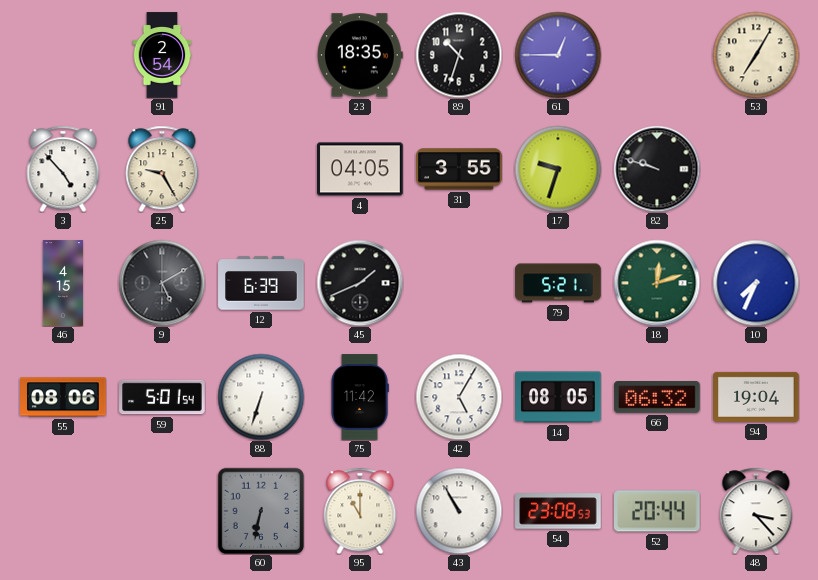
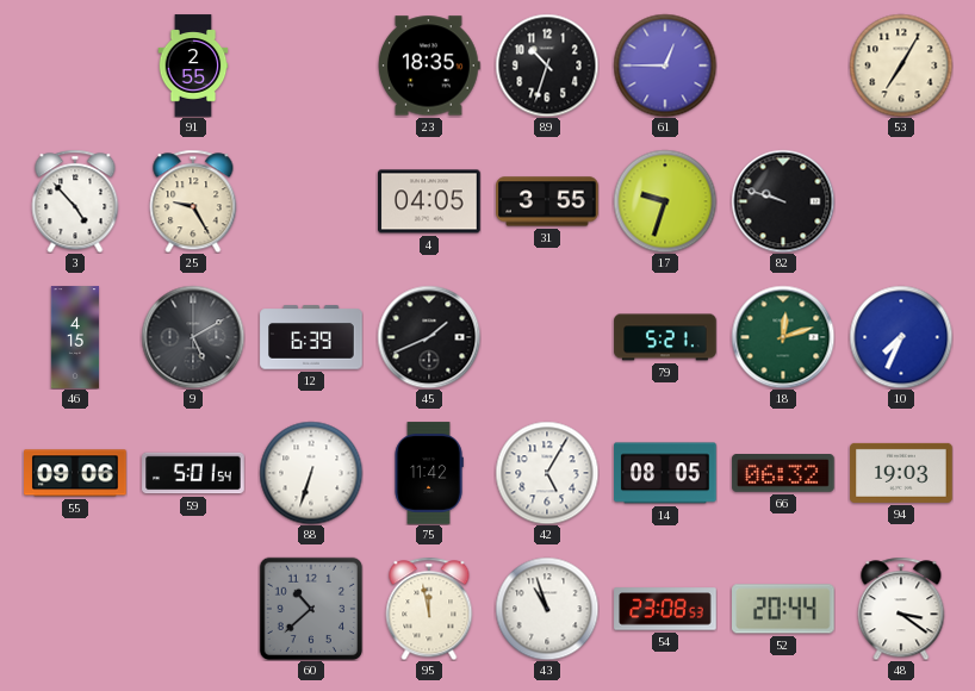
91: 2:54 -> 2:55
55: 08:06 -> 09:06
94: 19:04 -> 19:03
60: 6:32 -> 10:38
95: 11:00 -> 11:58
43: 10:55 -> 10:57
48: 3:23 -> 3:21
